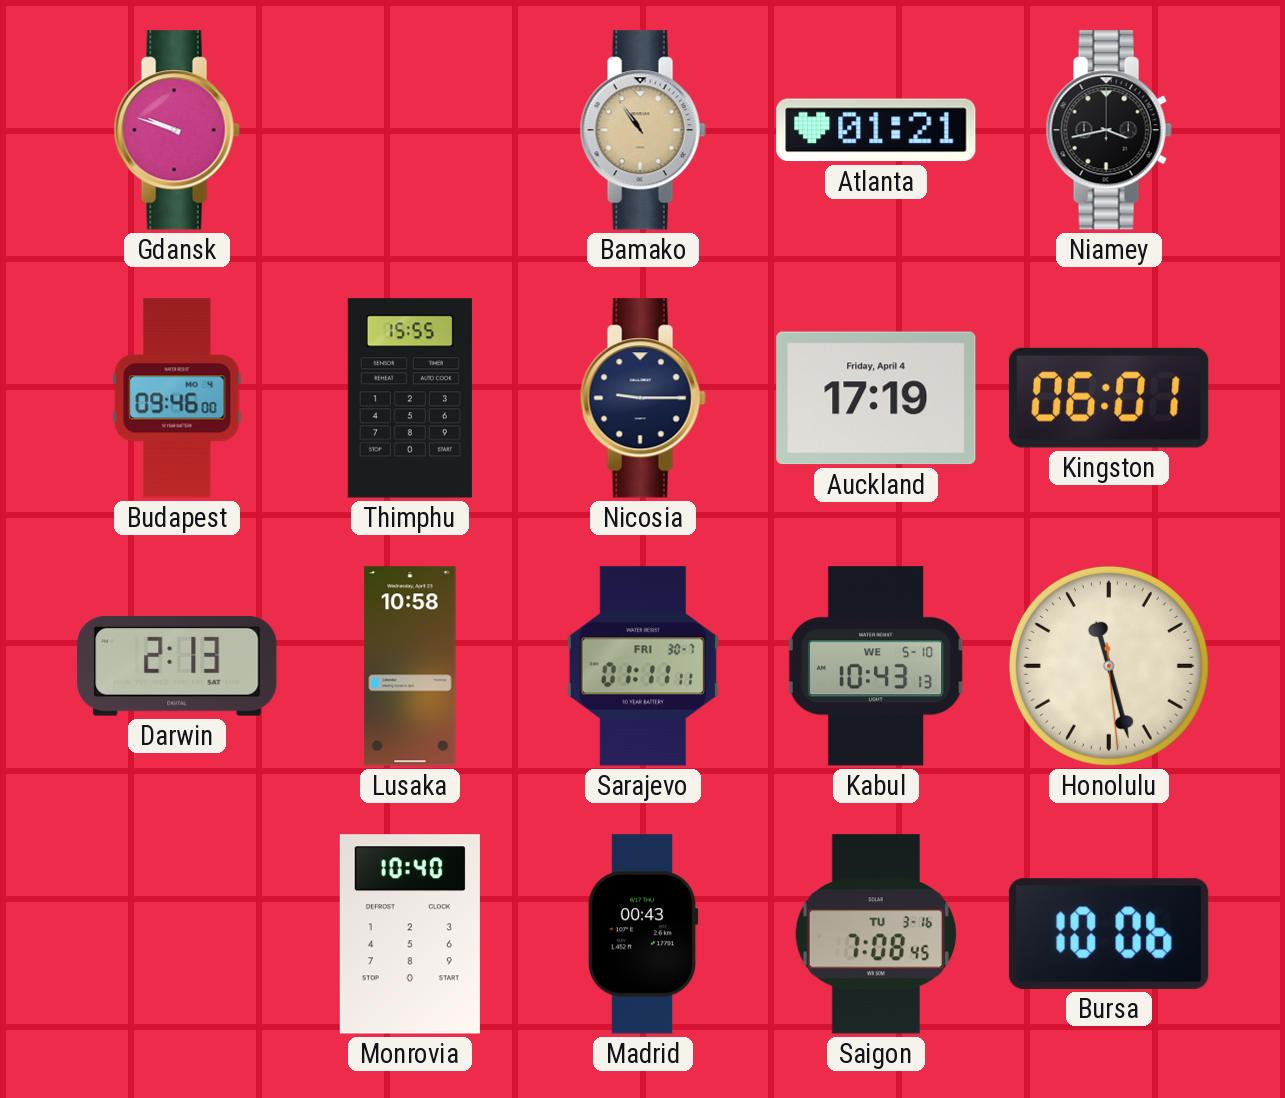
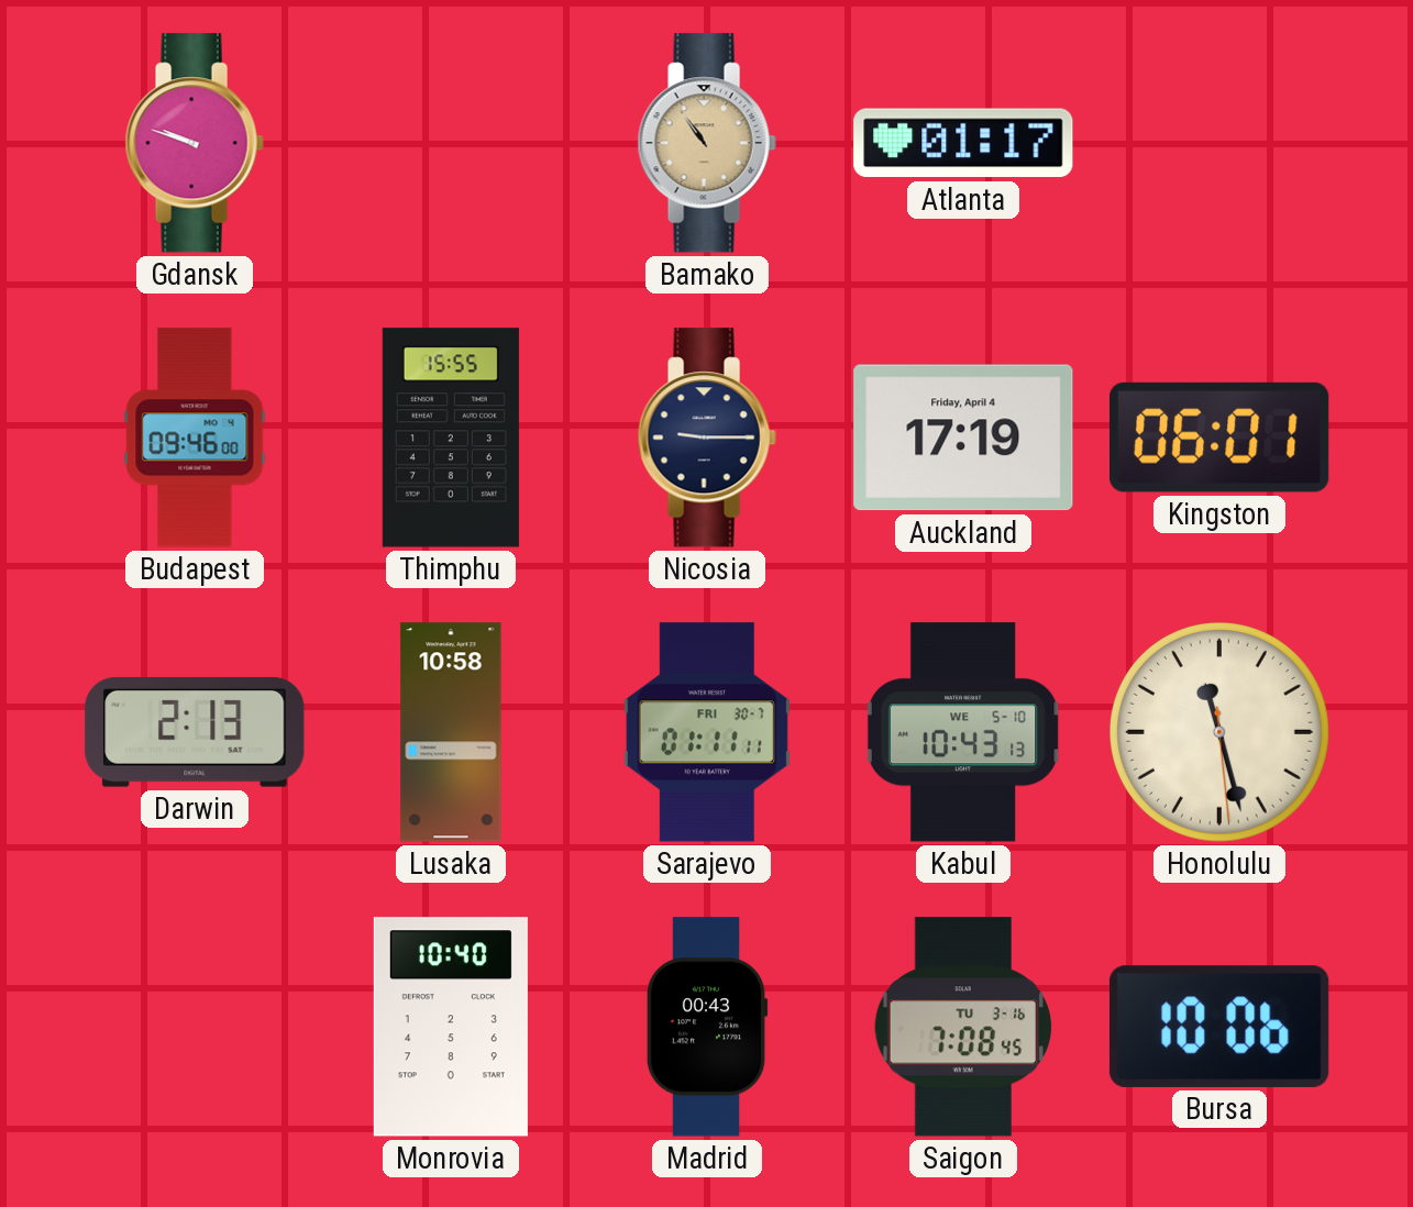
Atlanta: 01:21 -> 01:17
Niamey: 3:43 -> none
